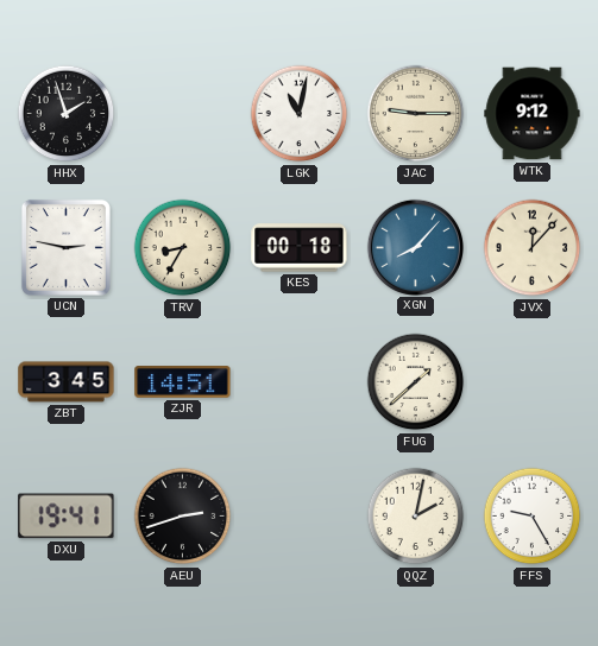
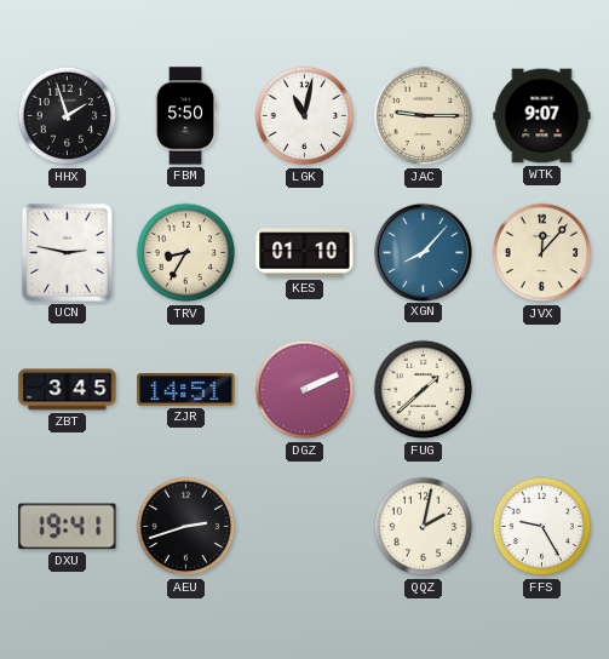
FBM: none -> 5:50
WTK: 9:12 -> 9:07
KES: 00:18 -> 01:10
DGZ: none -> 2:11
